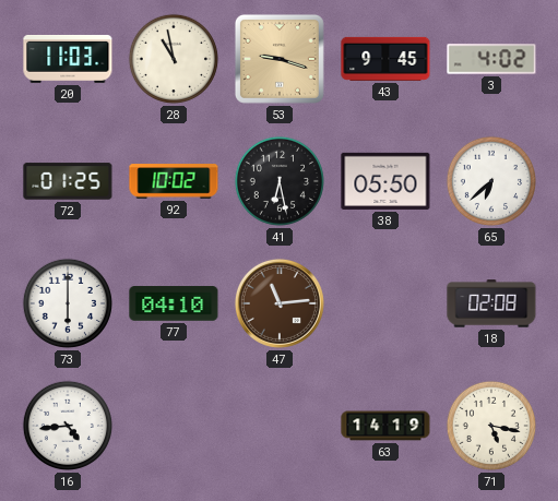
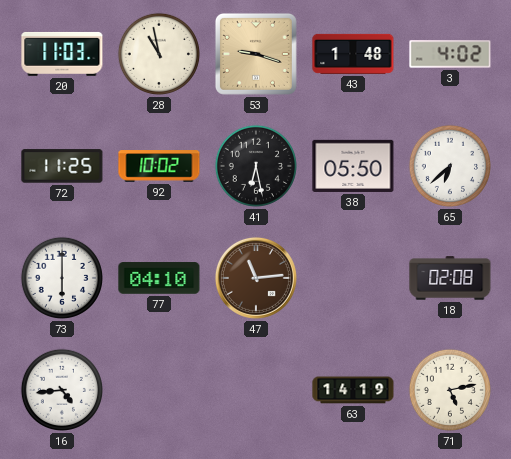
43: 9:45 -> 1:48
72: 01:25 -> 11:25
71: 5:17 -> 5:13
